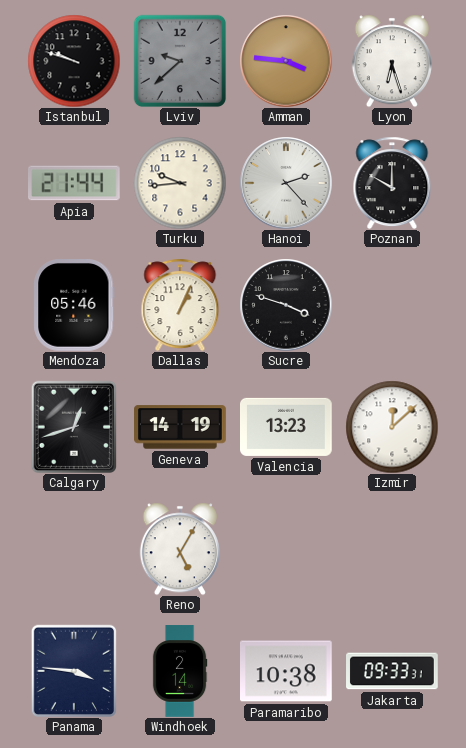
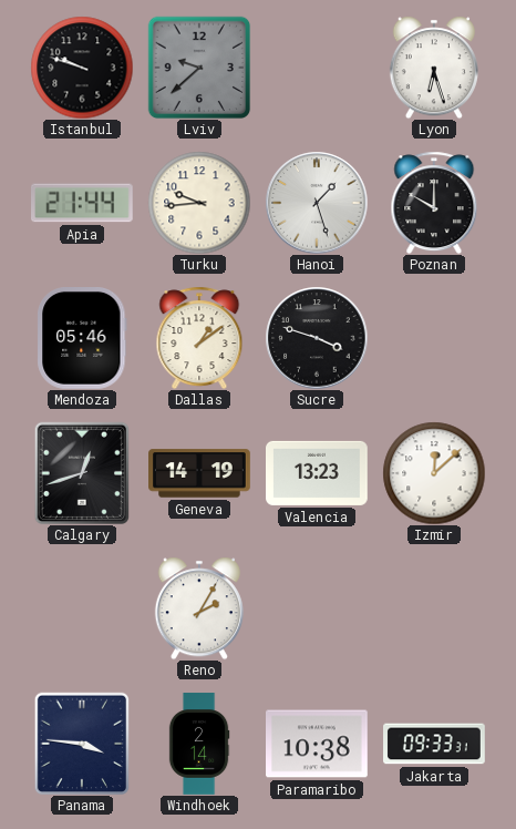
Amman: 3:46 -> none
Hanoi: 2:23 -> 1:27
Dallas: 1:04 -> 1:09
Reno: 5:05 -> 2:05
